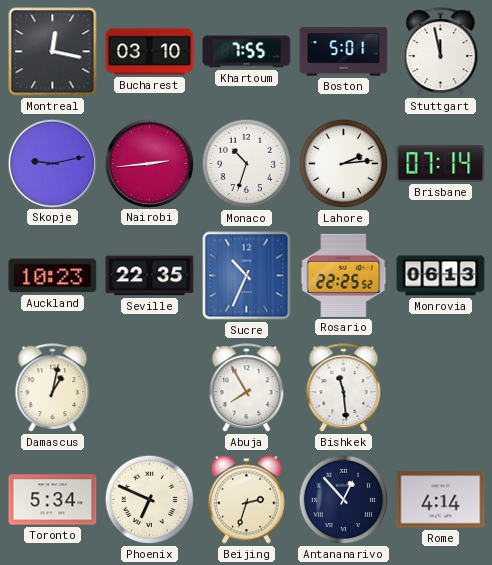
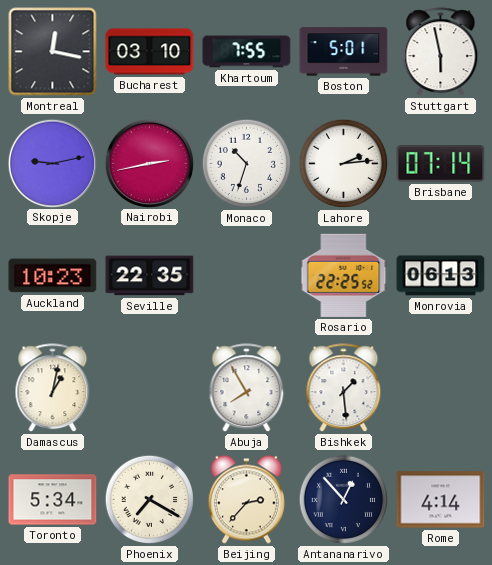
Stuttgart: 11:58 -> 5:58
Nairobi: 2:44 -> 2:43
Sucre: 10:34 -> none
Bishkek: 11:29 -> 1:29
Phoenix: 6:49 -> 7:20
Beijing: 2:33 -> 2:37
